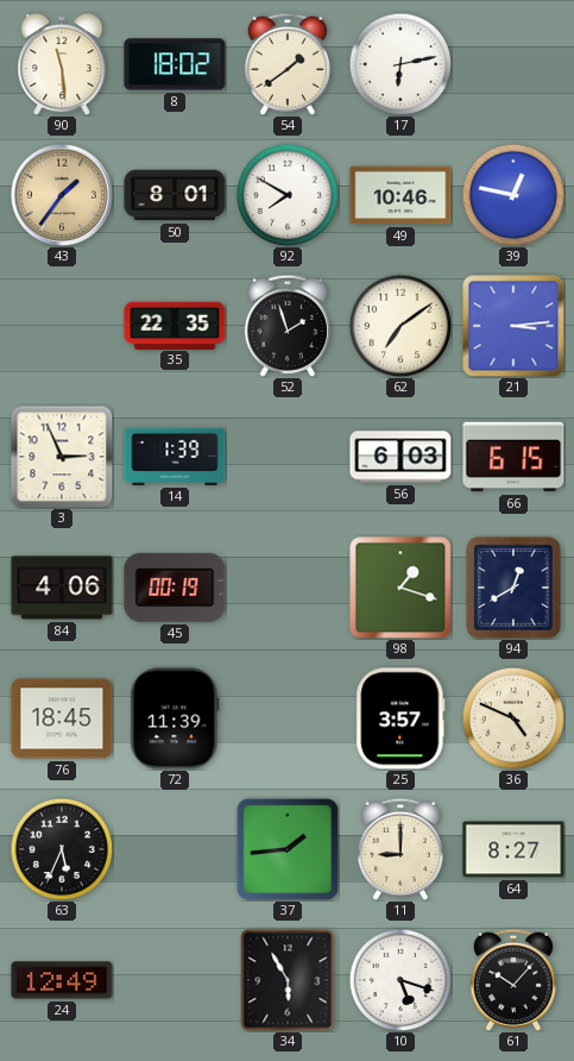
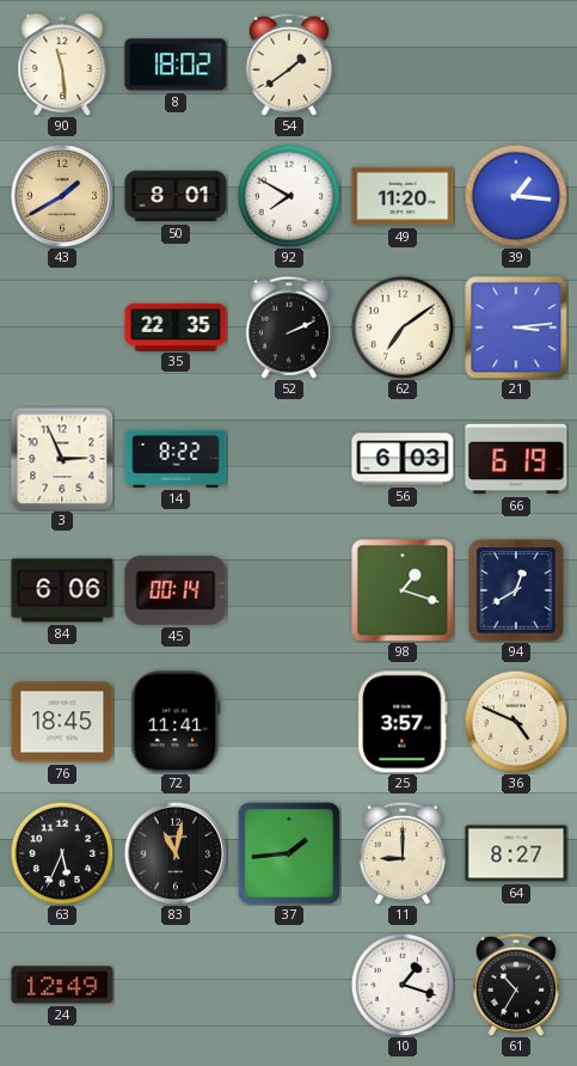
17: 6:13 -> none
43: 1:36 -> 1:40
49: 10:46 -> 11:20
39: 12:47 -> 1:16
52: 1:57 -> 2:11
14: 1:39 -> 8:22
66: 6:15 -> 6:19
84: 4:06 -> 6:06
45: 00:19 -> 00:14
72: 11:39 -> 11:41
83: none -> 11:02
34: 5:55 -> none
10: 5:18 -> 1:18
61: 10:07 -> 10:35
